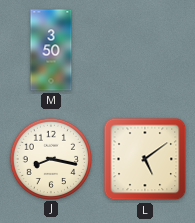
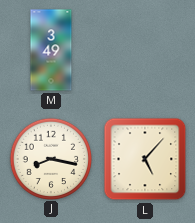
M: 3:50 -> 3:49
L: 5:09 -> 5:07
